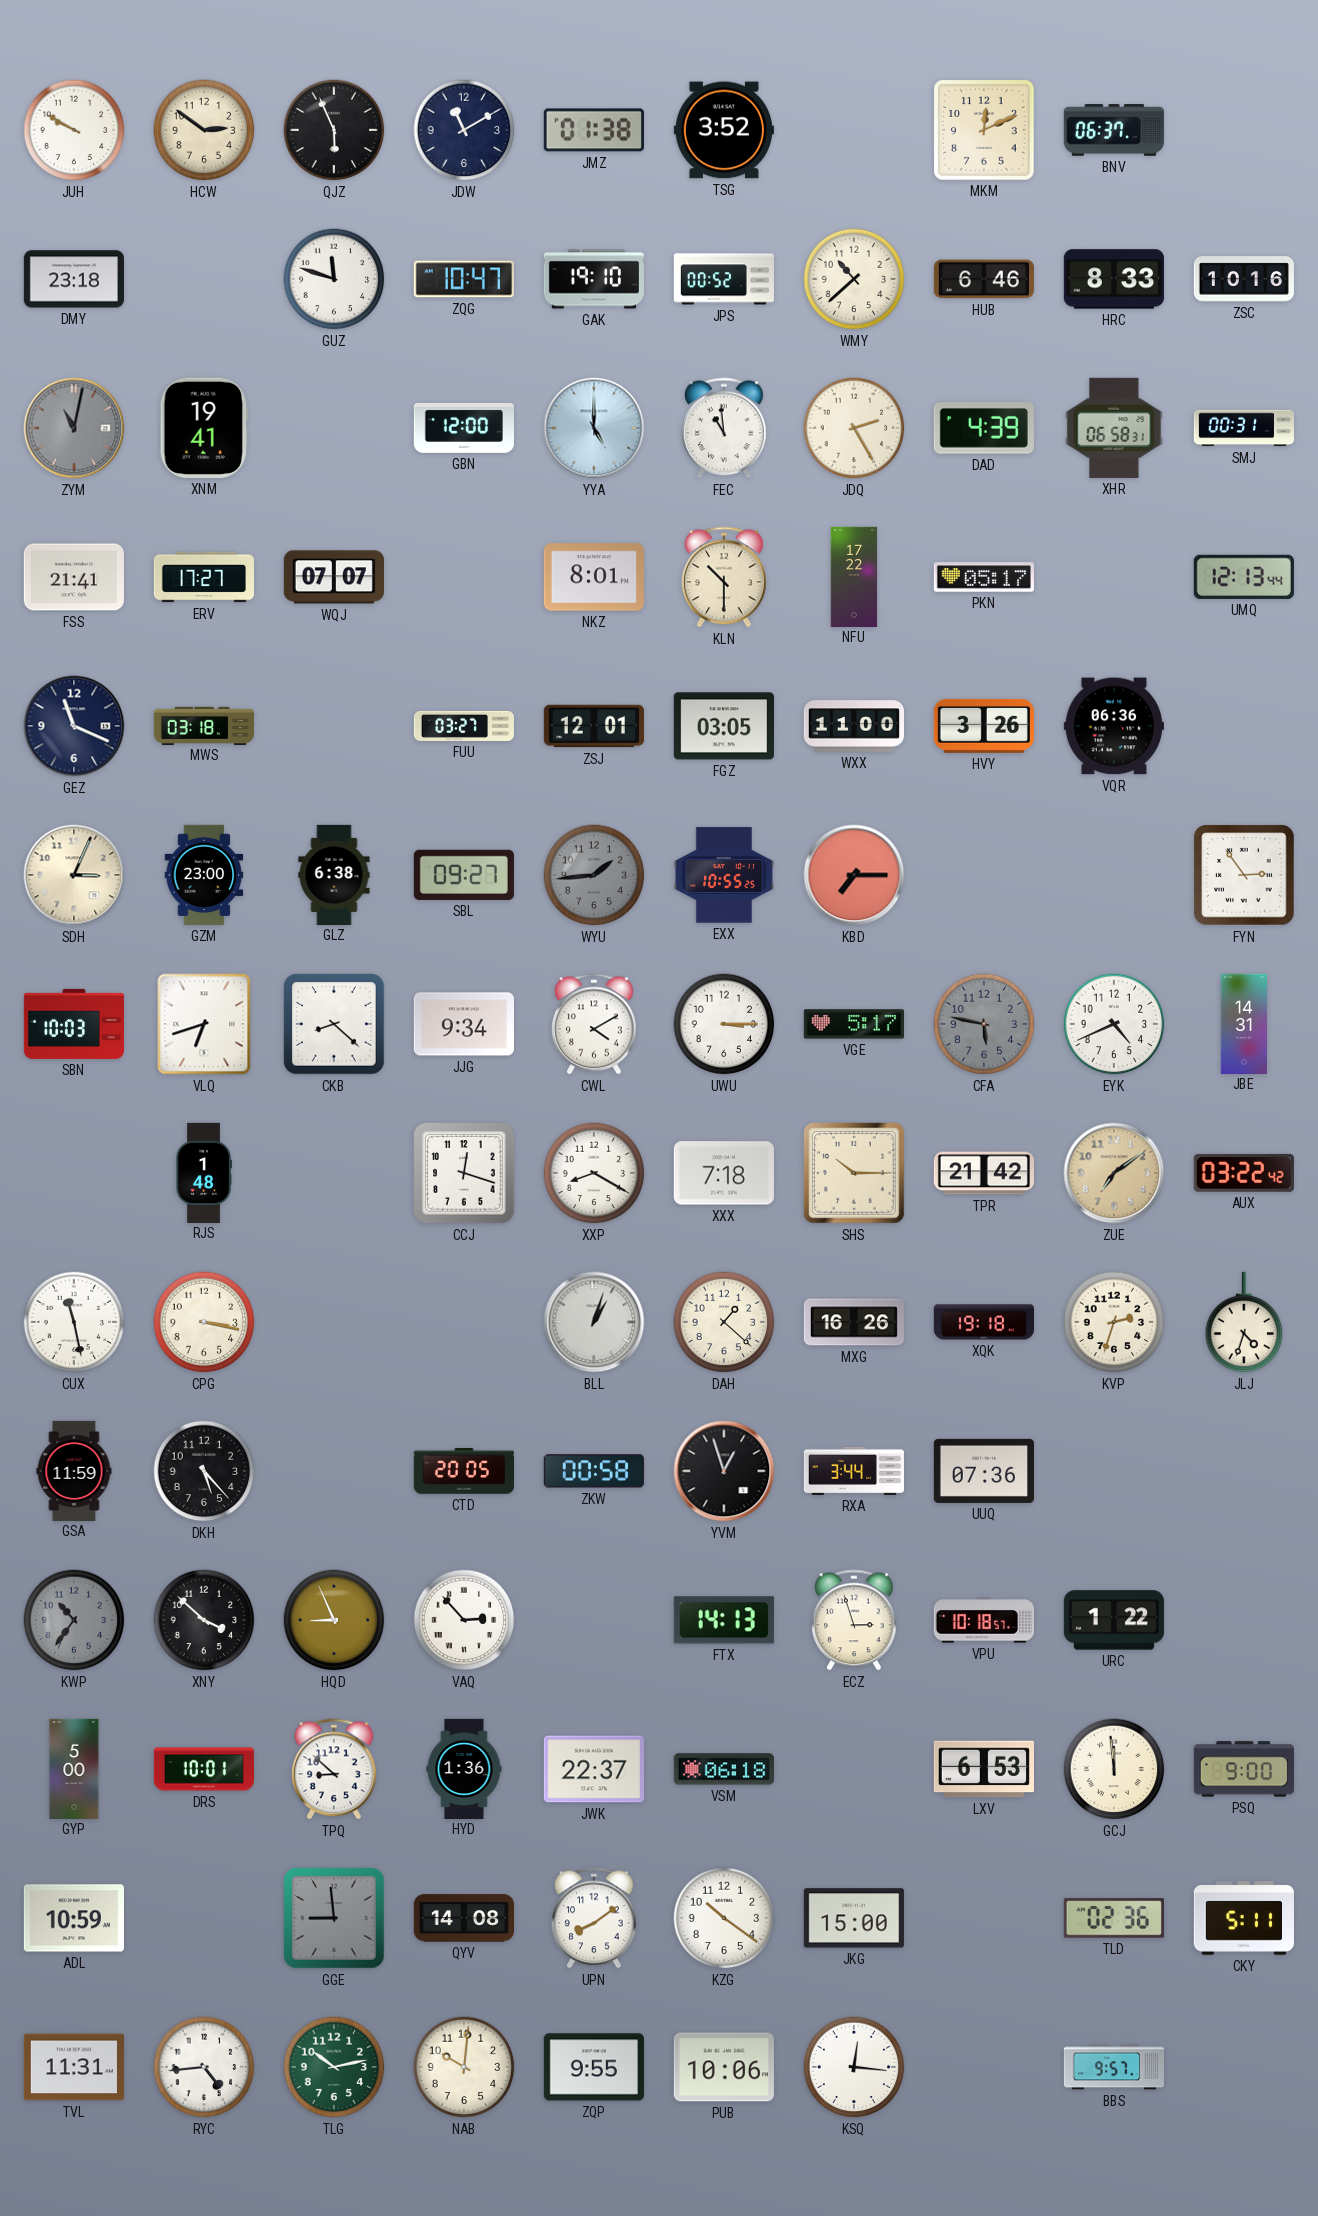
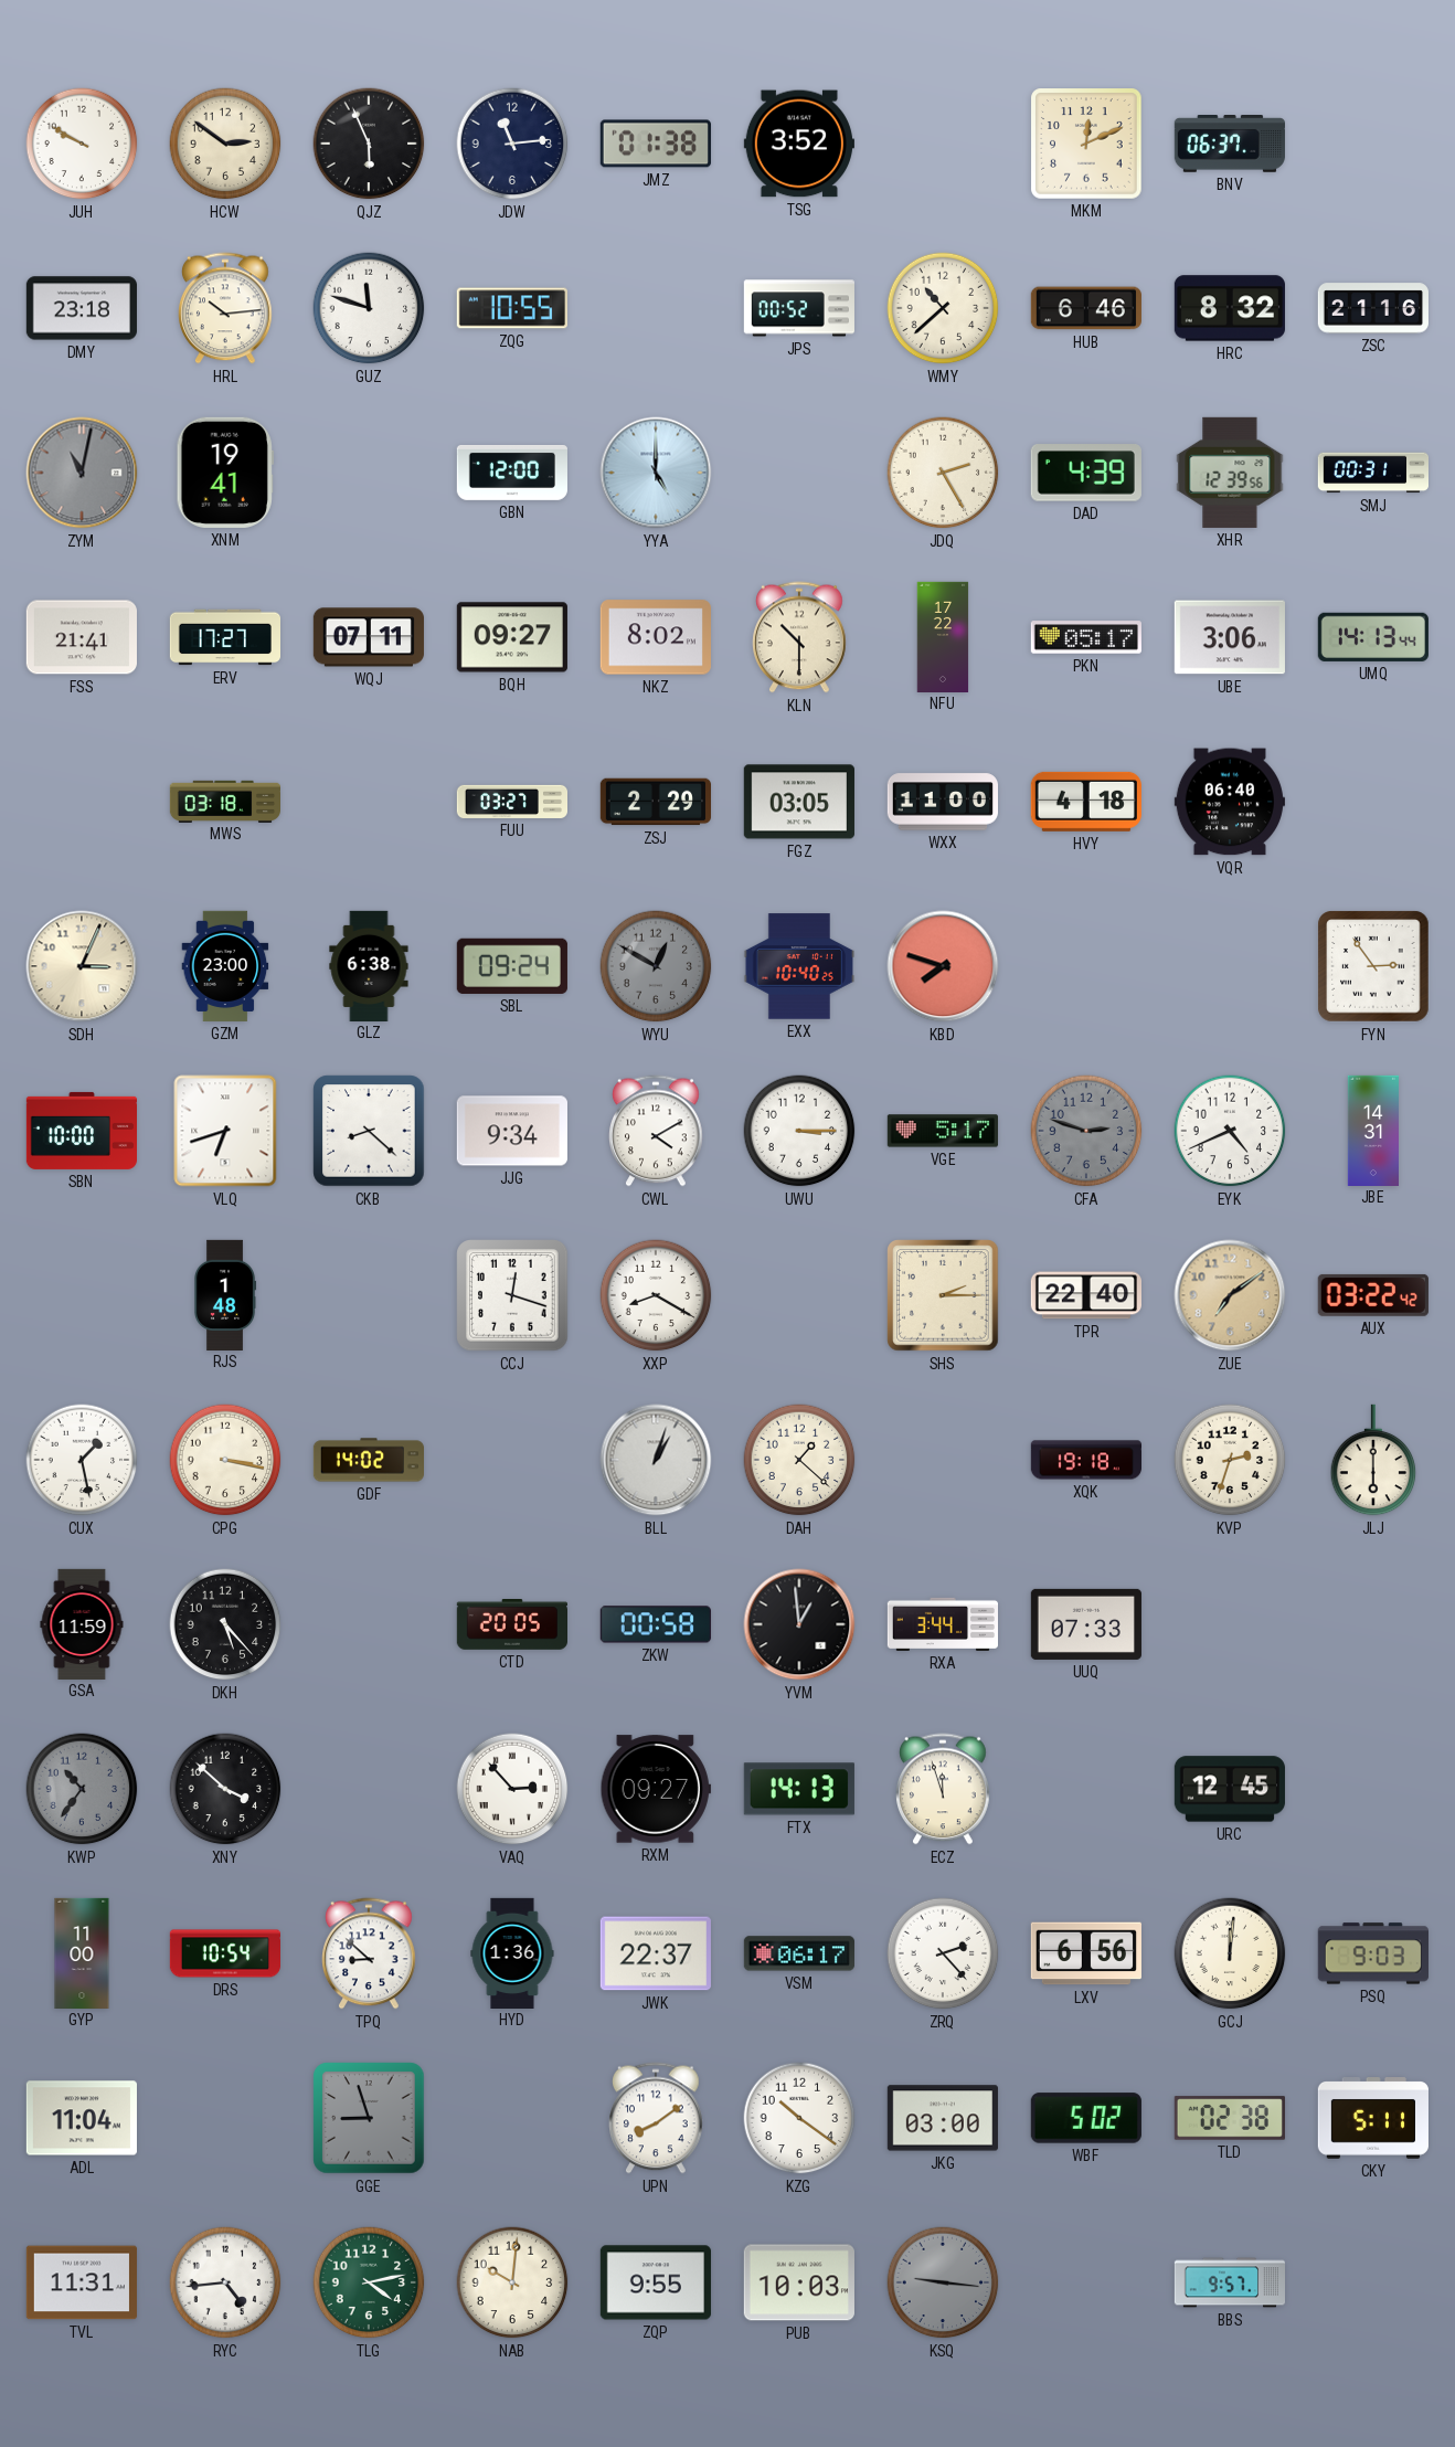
JDW: 11:10 -> 11:14
HRL: none -> 10:14
ZQG: 10:47 -> 10:55
GAK: 19:10 -> none
HRC: 8:33 -> 8:32
ZSC: 10:16 -> 21:16
FEC: 10:59 -> none
XHR: 06:58 -> 12:39
WQJ: 07:07 -> 07:11
BQH: none -> 09:27
NKZ: 8:01 -> 8:02
UBE: none -> 3:06
UMQ: 12:13 -> 14:13
GEZ: 11:19 -> none
ZSJ: 12:01 -> 2:29
HVY: 3:26 -> 4:18
VQR: 06:36 -> 06:40
SBL: 09:27 -> 09:24
WYU: 1:44 -> 12:50
EXX: 10:55 -> 10:40
KBD: 7:15 -> 7:48
SBN: 10:03 -> 10:00
CFA: 5:47 -> 2:48
XXX: 7:18 -> none
SHS: 10:15 -> 2:15
TPR: 21:42 -> 22:40
CUX: 11:28 -> 1:28
GDF: none -> 14:02
MXG: 16:26 -> none
JLJ: 4:33 -> 6:00
YVM: 12:57 -> 12:59
UUQ: 07:36 -> 07:33
HQD: 8:56 -> none
RXM: none -> 09:27
ECZ: 2:57 -> 11:57
VPU: 10:18 -> none
URC: 1:22 -> 12:45
GYP: 5:00 -> 11:00
DRS: 10:01 -> 10:54
VSM: 06:18 -> 06:17
ZRQ: none -> 2:23
LXV: 6:53 -> 6:56
GCJ: 11:59 -> 12:01
PSQ: 9:00 -> 9:03
ADL: 10:59 -> 11:04
GGE: 8:59 -> 8:57
QYV: 14:08 -> none
JKG: 15:00 -> 03:00
WBF: none -> 5:02
TLD: 02:36 -> 02:38
TLG: 10:13 -> 4:13
PUB: 10:06 -> 10:03
KSQ: 12:16 -> 9:16
KSQ dial: white -> grey
